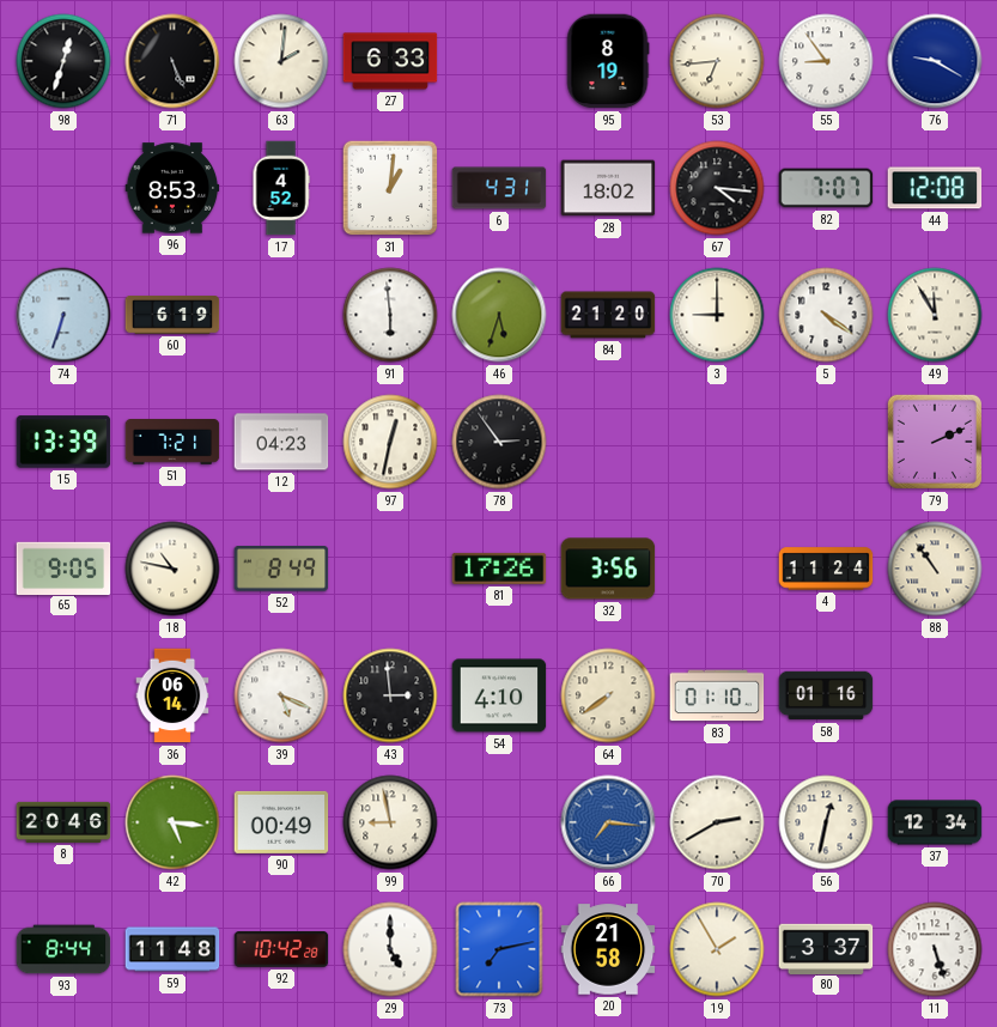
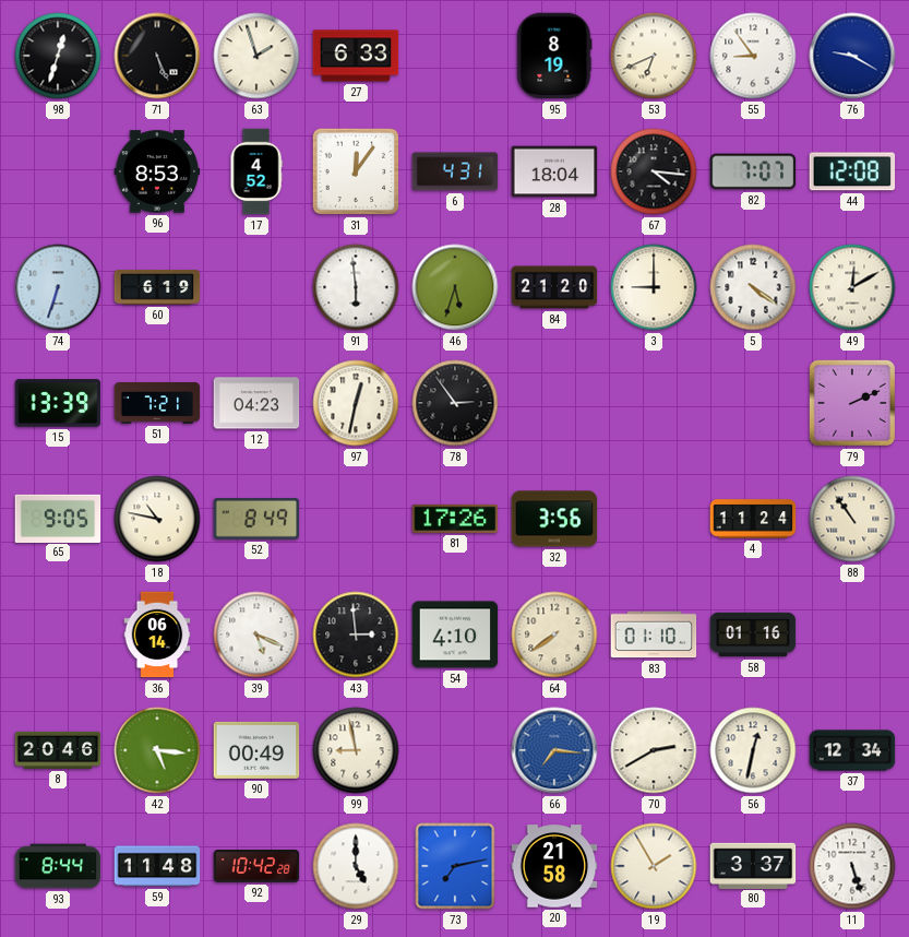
63: 2:01 -> 1:57
53: 6:44 -> 6:41
31: 1:01 -> 12:06
28: 18:02 -> 18:04
49: 11:55 -> 12:10
